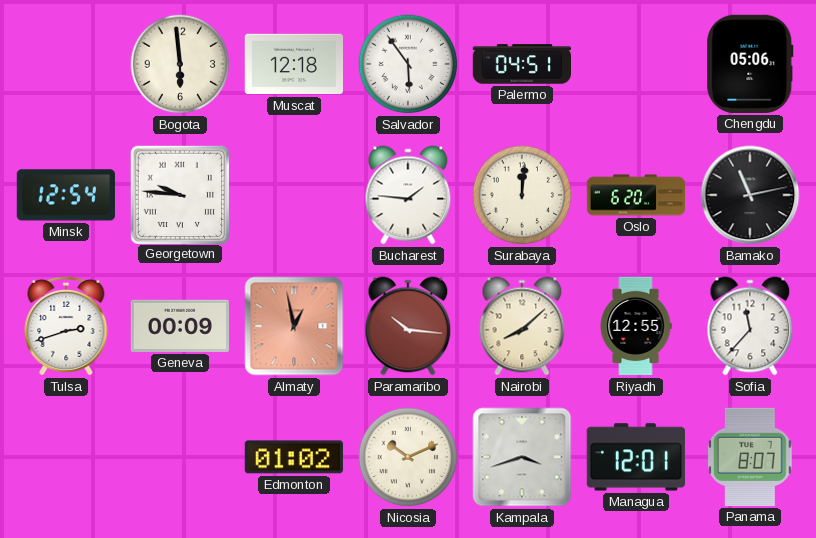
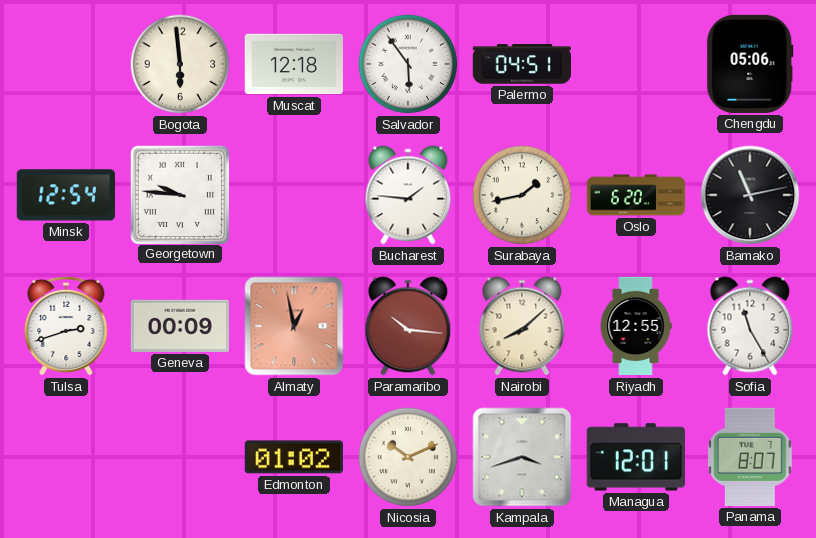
Surabaya: 12:01 -> 1:43
Sofia: 11:37 -> 11:25
